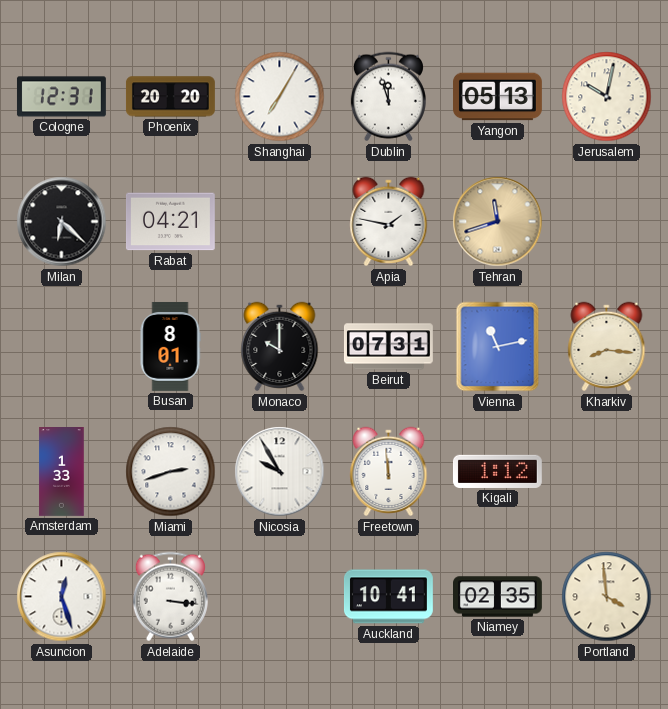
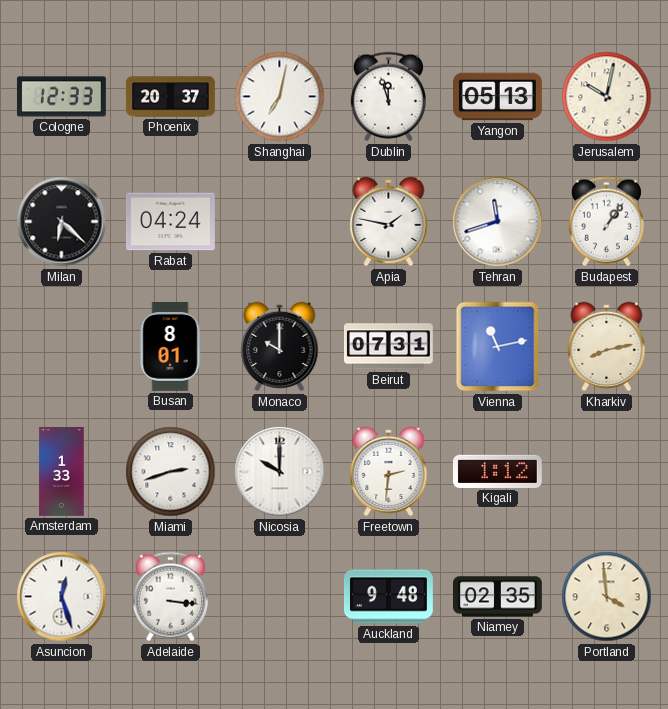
Cologne: 12:31 -> 12:33
Phoenix: 20:20 -> 20:37
Shanghai: 7:05 -> 7:02
Rabat: 04:21 -> 04:24
Tehran dial: champagne -> white
Budapest: none -> 1:06
Kharkiv: 8:16 -> 8:13
Nicosia: 9:55 -> 10:00
Freetown: 11:59 -> 2:31
Auckland: 10:41 -> 9:48
